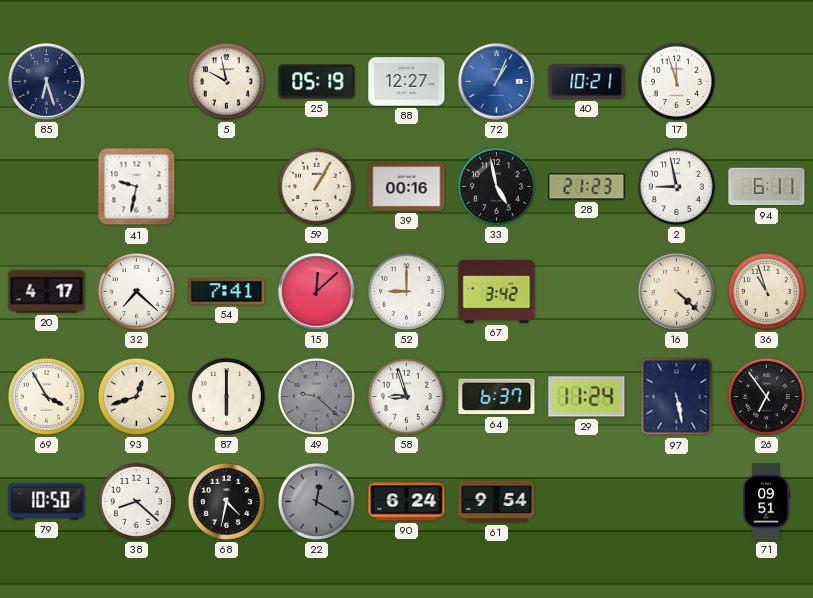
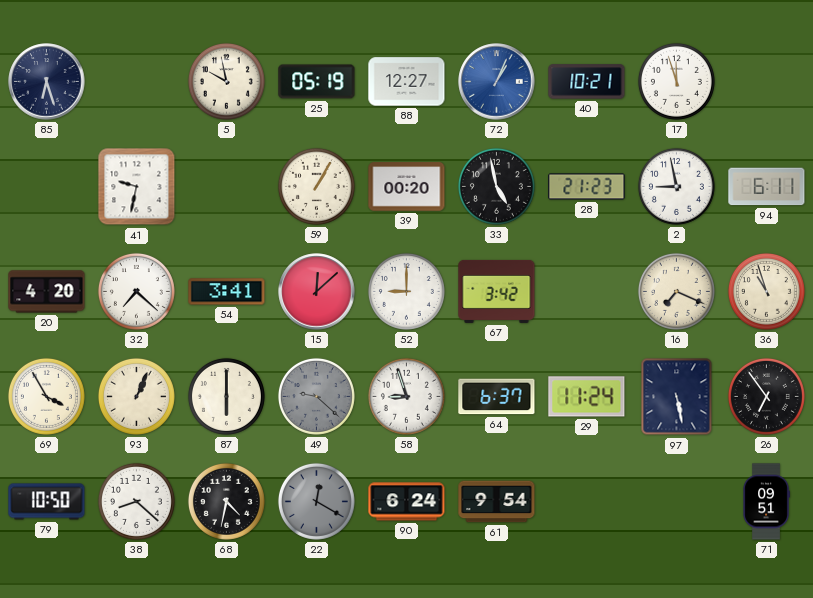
39: 00:16 -> 00:20
20: 4:17 -> 4:20
54: 7:41 -> 3:41
16: 4:22 -> 7:19
93: 12:42 -> 1:04
